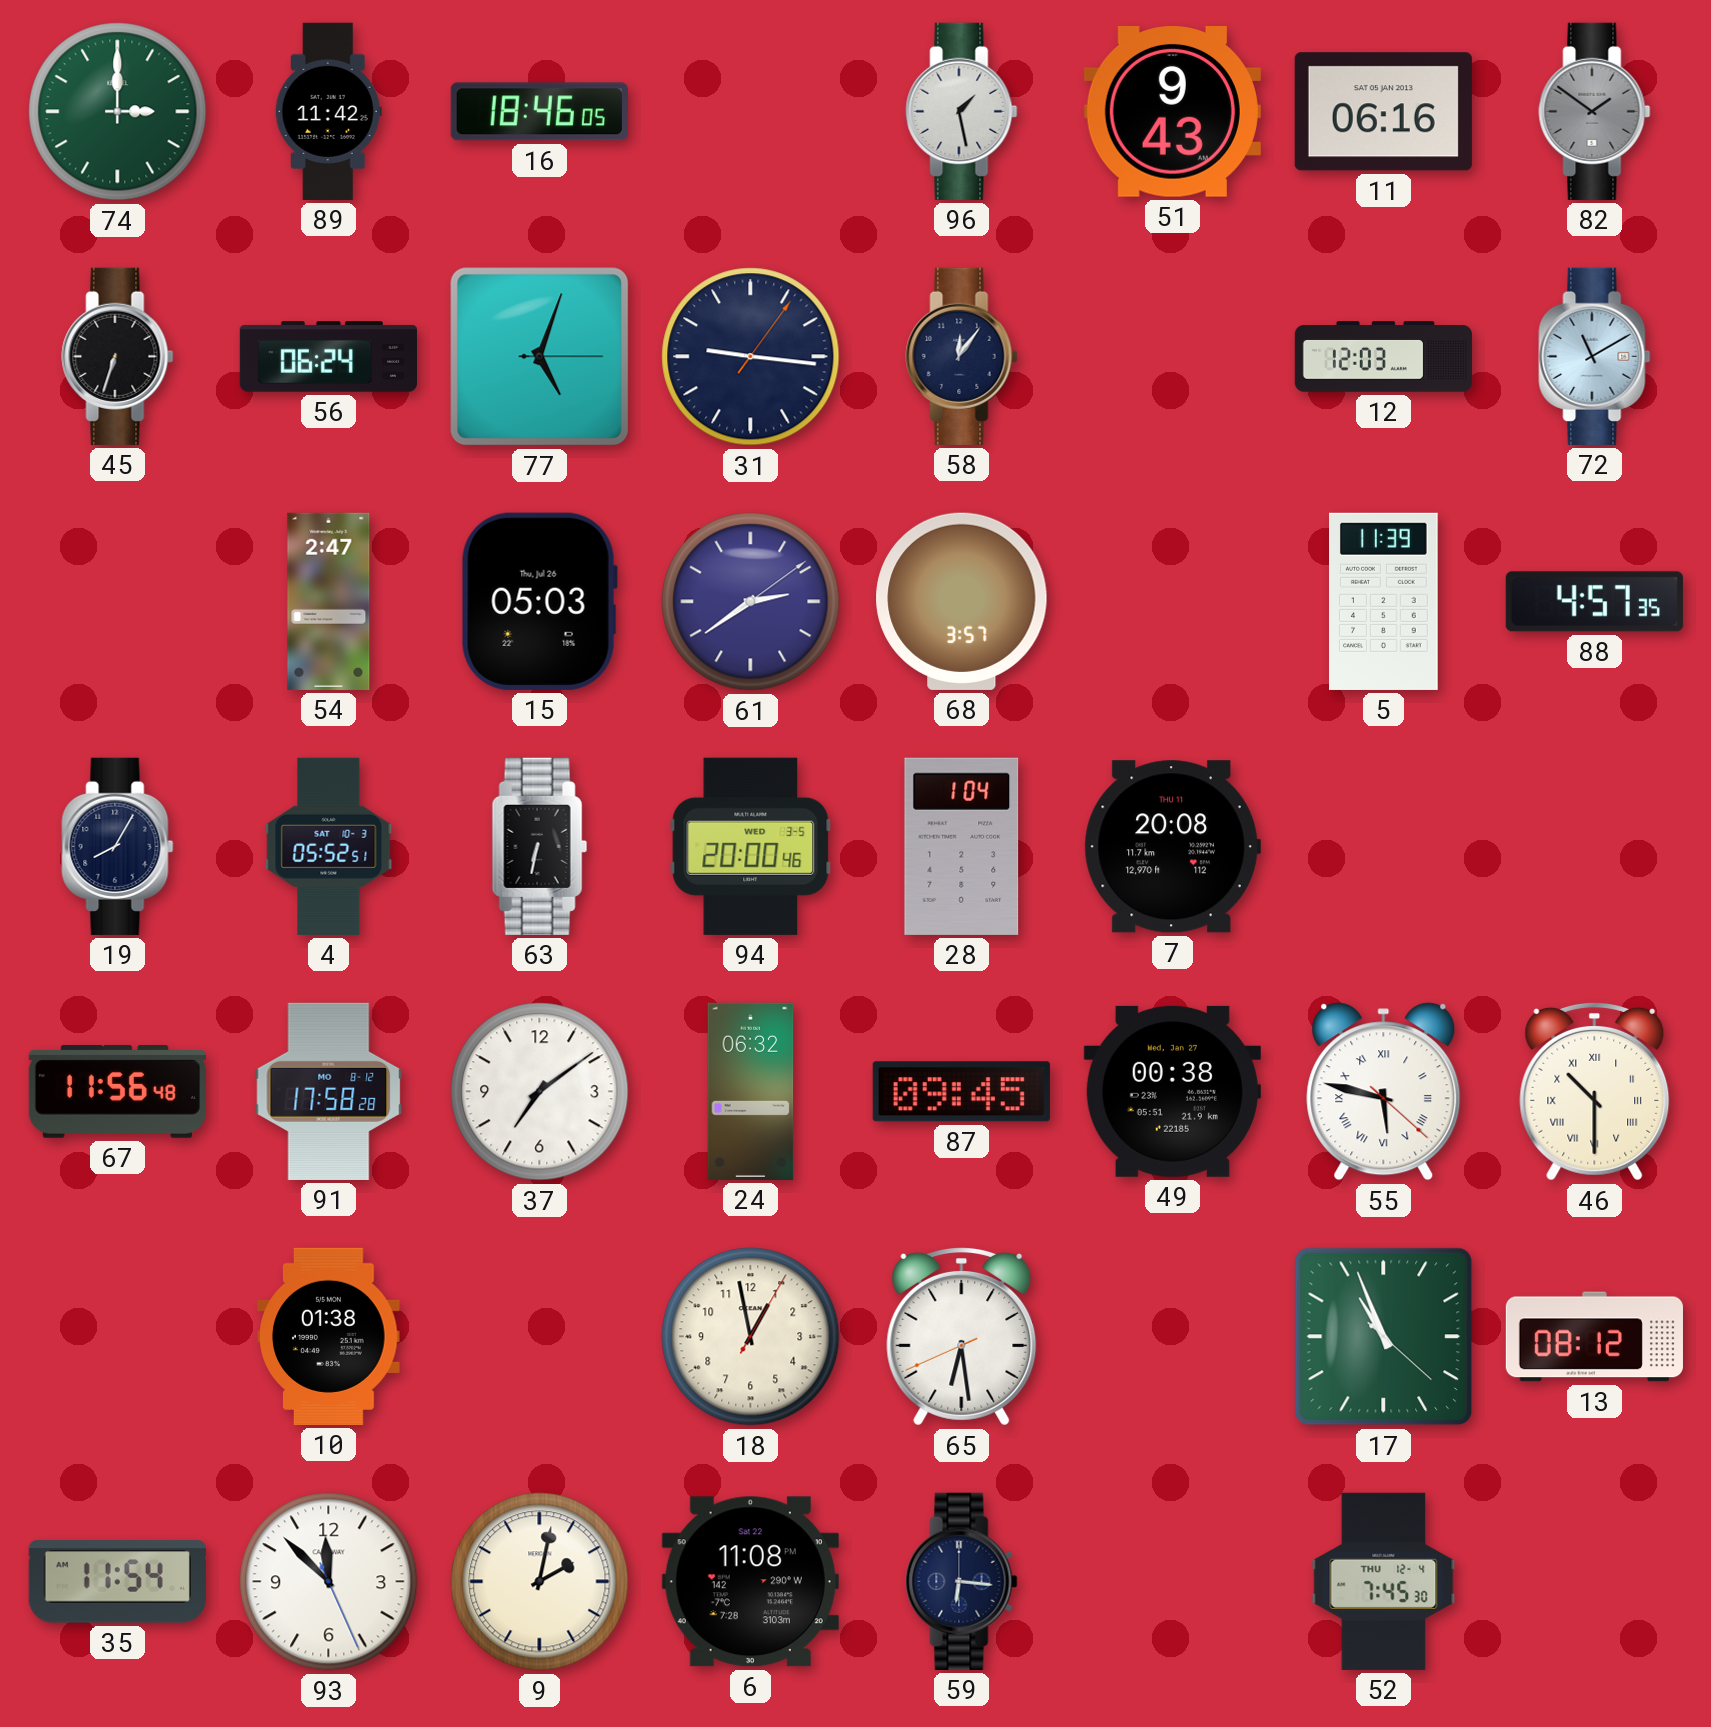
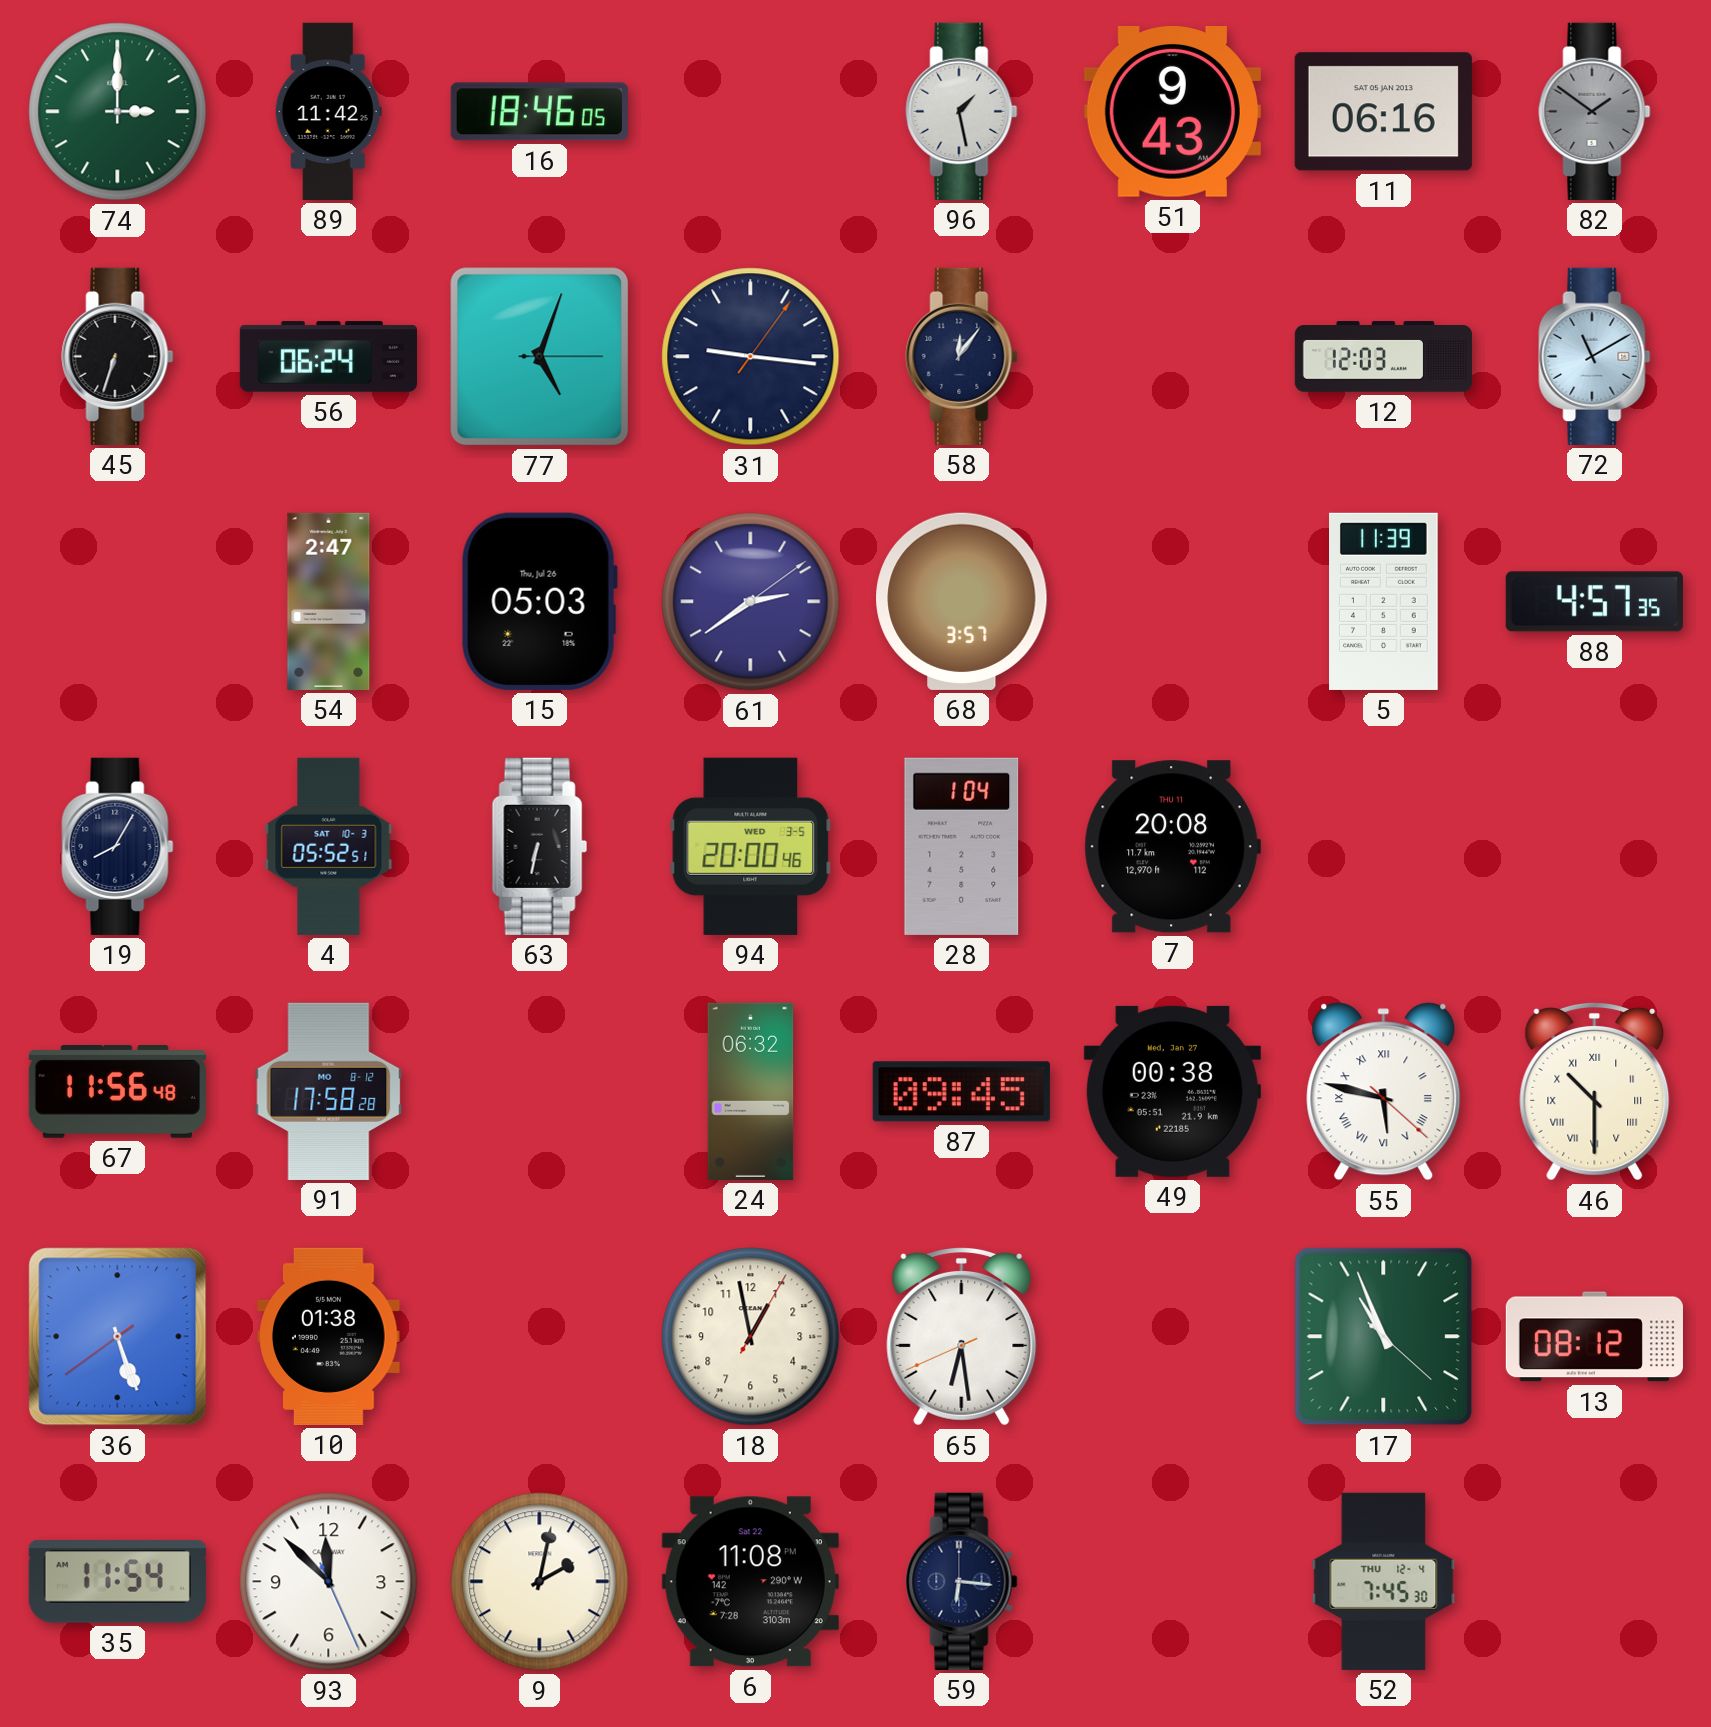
37: 7:09 -> none
36: none -> 5:26
